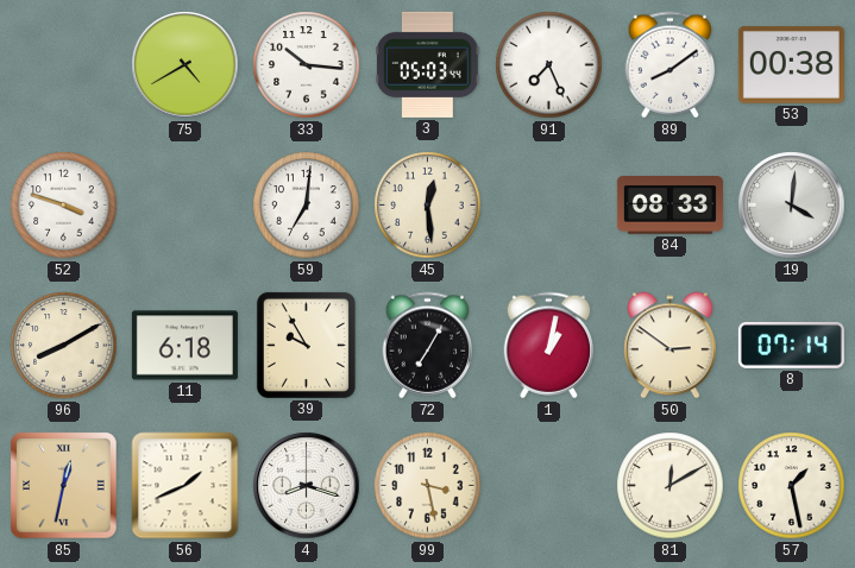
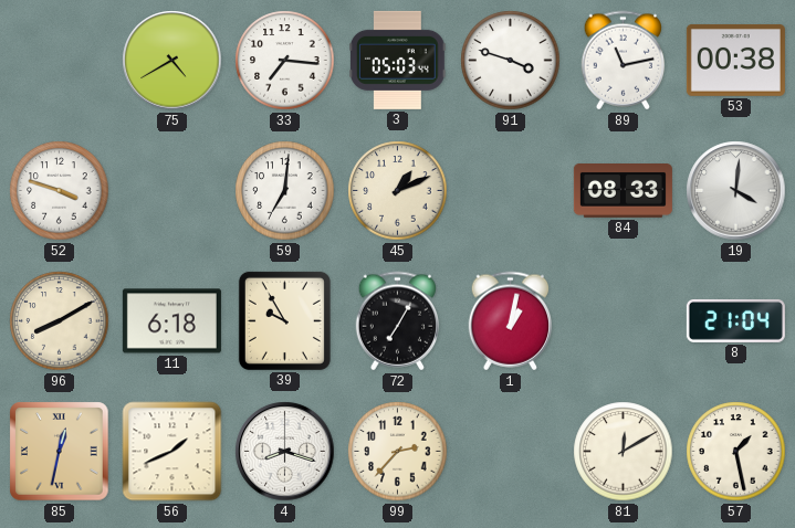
33: 10:16 -> 7:16
91: 7:26 -> 3:48
89: 8:09 -> 11:13
45: 12:29 -> 1:11
50: 2:51 -> none
8: 07:14 -> 21:04
99: 3:28 -> 2:37
